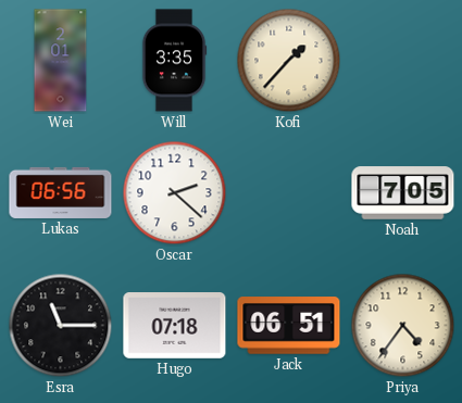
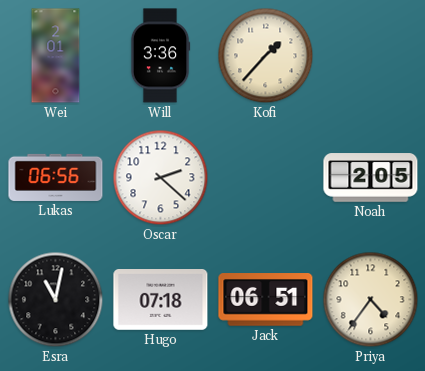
Will: 3:35 -> 3:36
Noah: 7:05 -> 2:05
Esra: 11:15 -> 11:02
